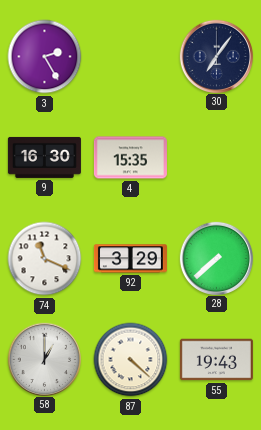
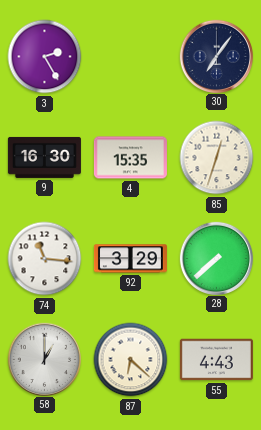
85: none -> 12:33
74: 11:19 -> 11:16
87: 4:22 -> 6:22
55: 19:43 -> 4:43
